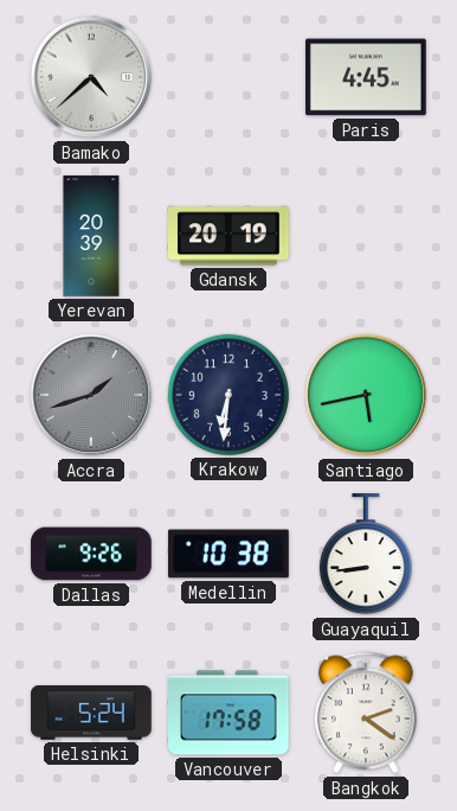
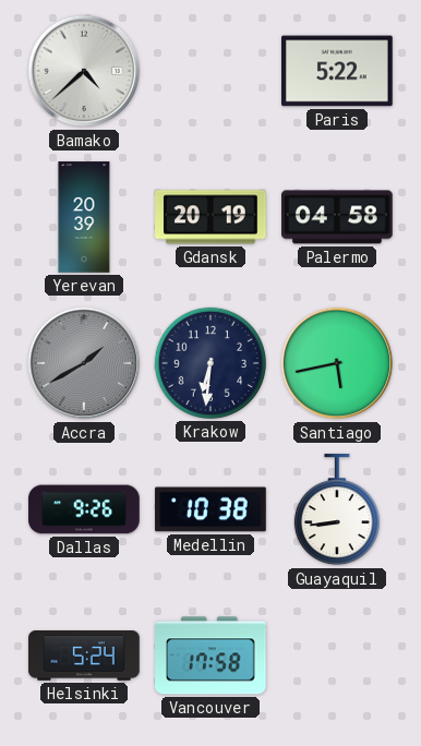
Paris: 4:45 -> 5:22
Palermo: none -> 04:58
Accra: 1:42 -> 1:40
Bangkok: 2:21 -> none
